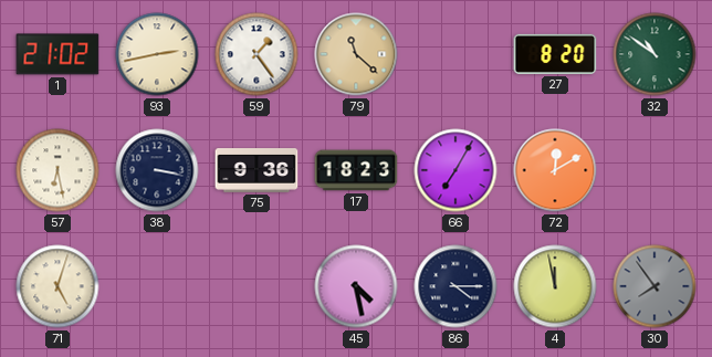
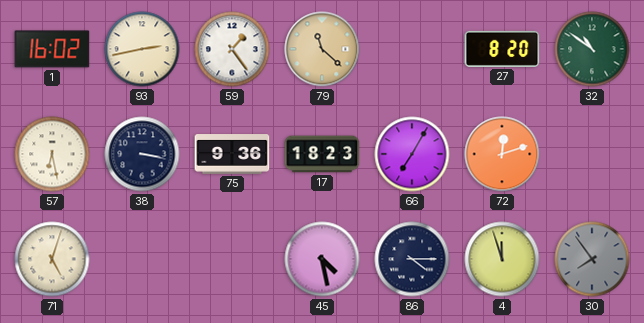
1: 21:02 -> 16:02
72: 12:10 -> 12:12
4: 11:58 -> 11:57
